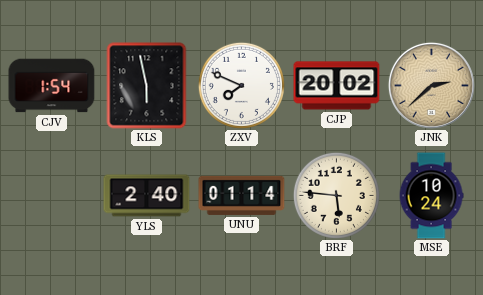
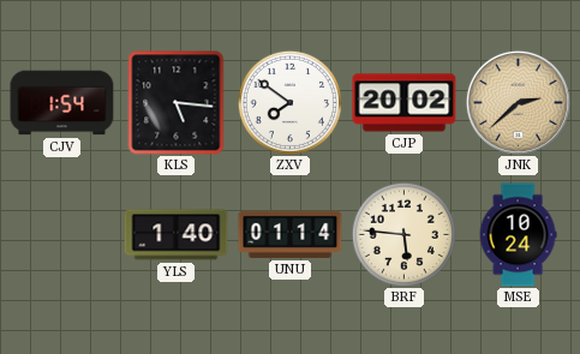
KLS: 5:58 -> 5:16
ZXV: 7:49 -> 7:51
YLS: 2:40 -> 1:40
